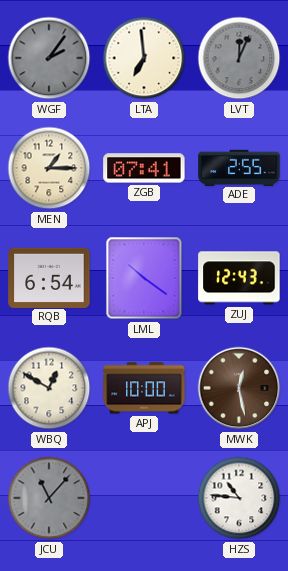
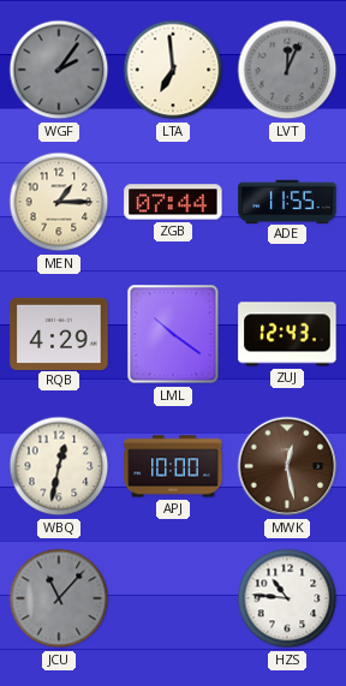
ZGB: 07:41 -> 07:44
ADE: 2:55 -> 11:55
RQB: 6:54 -> 4:29
WBQ: 12:50 -> 12:32
